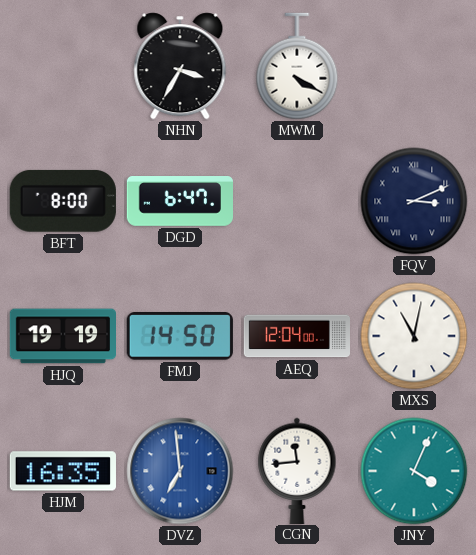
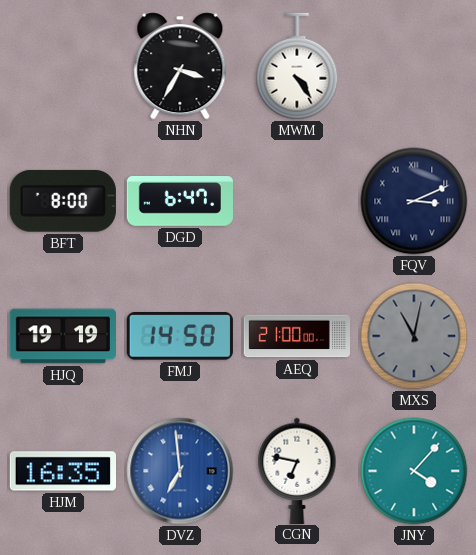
MWM: 4:20 -> 4:24
AEQ: 12:04 -> 21:00
MXS dial: white -> grey
CGN: 11:44 -> 6:47
JNY: 4:04 -> 4:07
